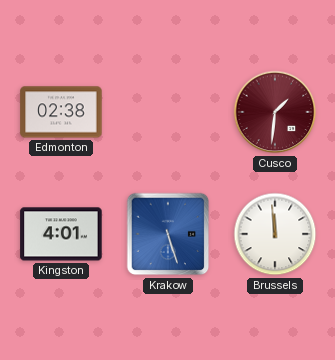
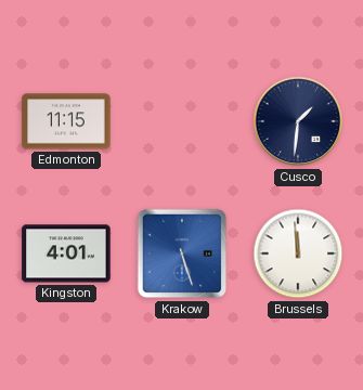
Edmonton: 02:38 -> 11:15
Cusco dial: burgundy -> navy
